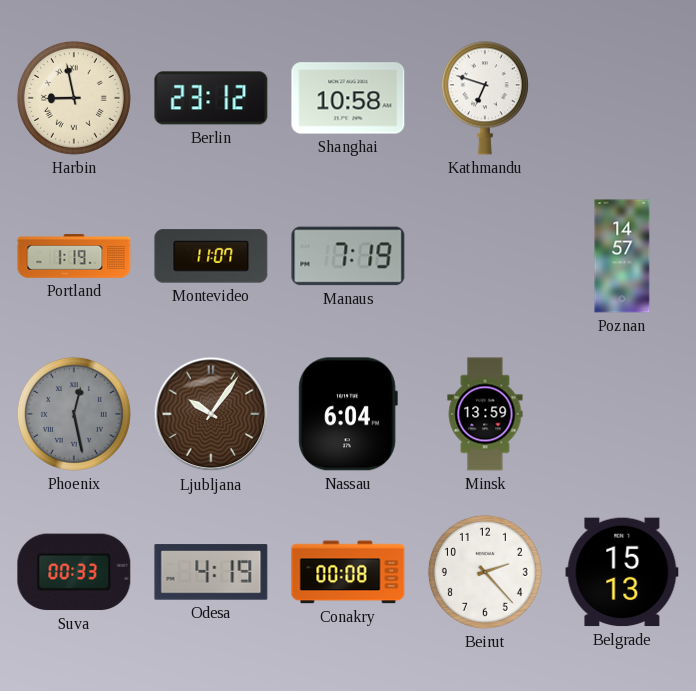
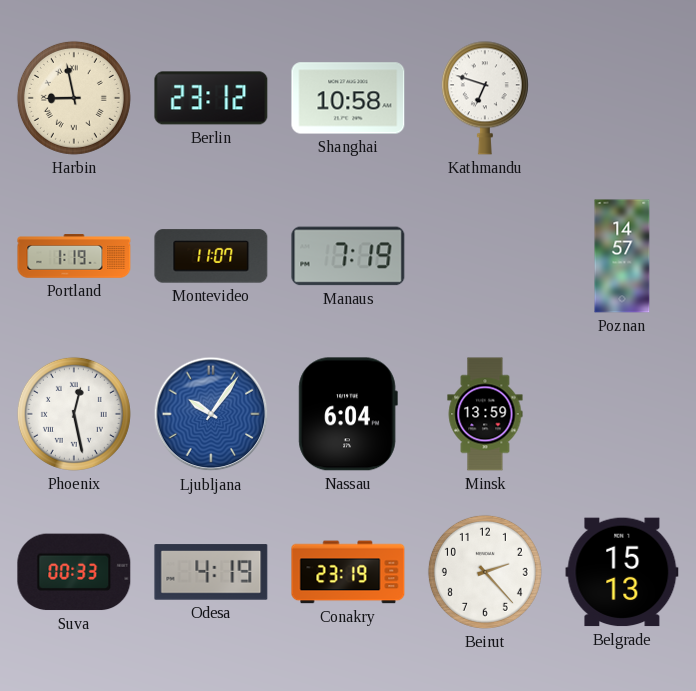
Phoenix dial: grey -> white
Ljubljana dial: brown -> blue
Conakry: 00:08 -> 23:19
